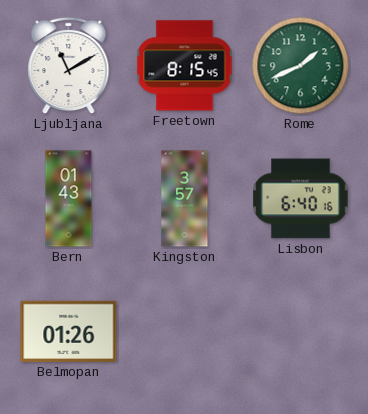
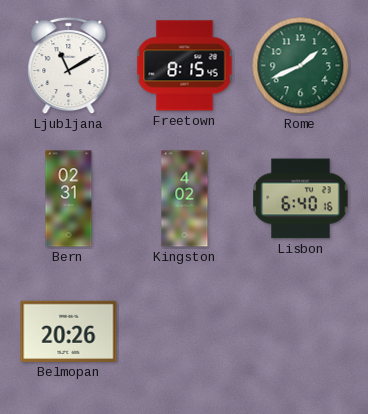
Bern: 01:43 -> 02:31
Kingston: 3:57 -> 4:02
Belmopan: 01:26 -> 20:26
